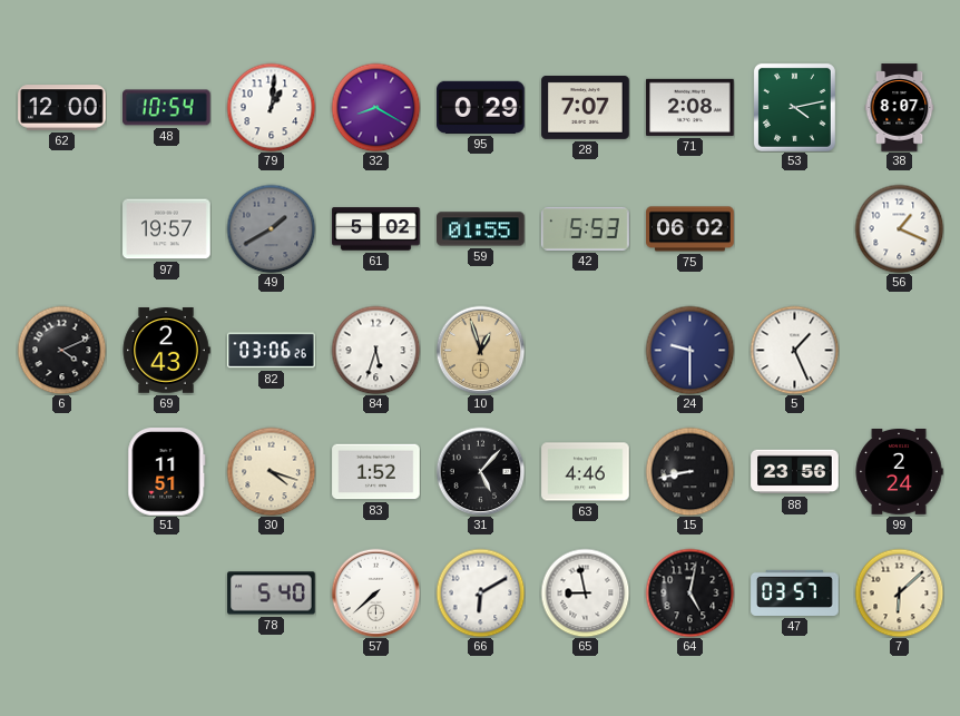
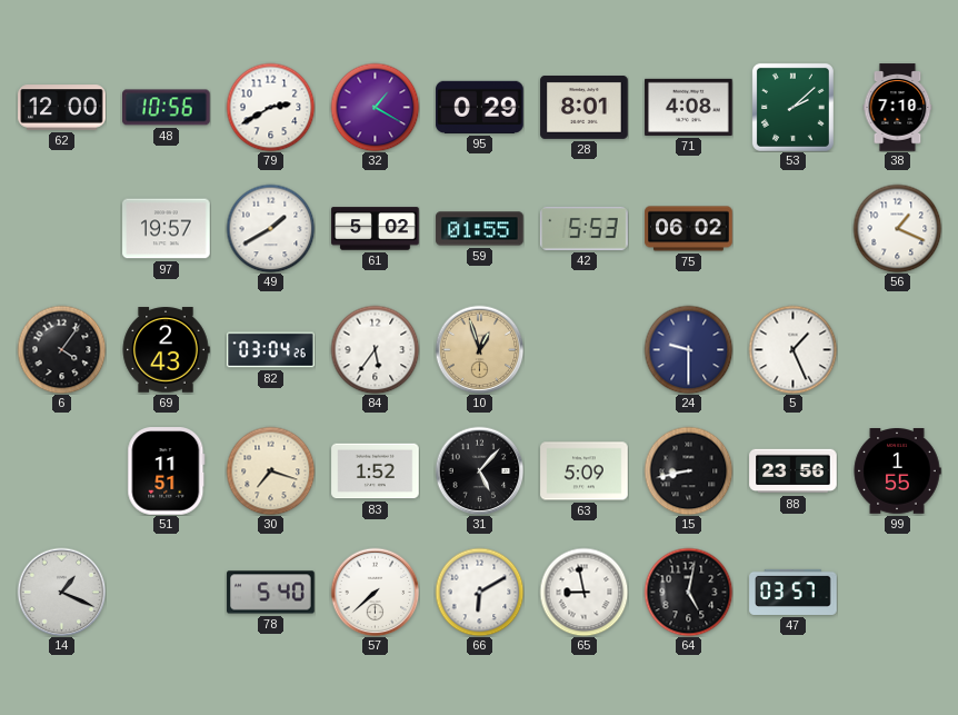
48: 10:54 -> 10:56
79: 1:01 -> 2:40
32: 8:20 -> 1:20
28: 7:07 -> 8:01
71: 2:08 -> 4:08
53: 4:13 -> 2:08
38: 8:07 -> 7:10
49 dial: grey -> white
6: 4:11 -> 4:06
82: 03:06 -> 03:04
84: 5:33 -> 5:36
30: 4:18 -> 7:18
63: 4:46 -> 5:09
99: 2:24 -> 1:55
14: none -> 1:19
7: 6:08 -> none
